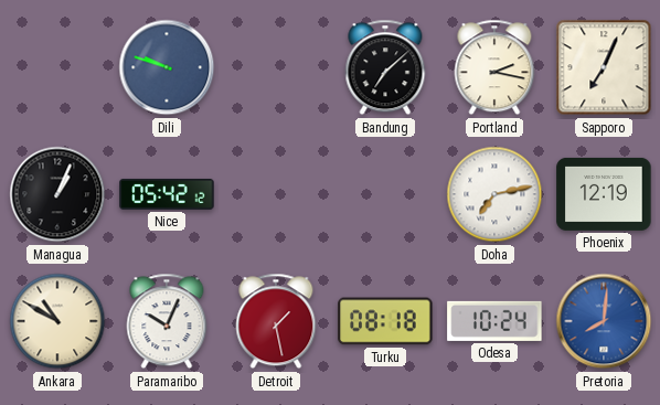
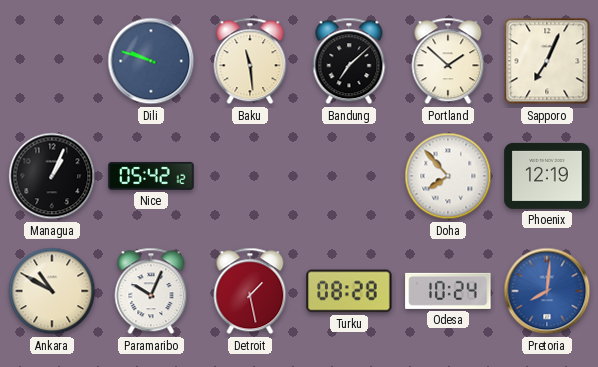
Baku: none -> 11:29
Portland: 2:17 -> 1:52
Doha: 7:13 -> 7:53
Turku: 08:18 -> 08:28
